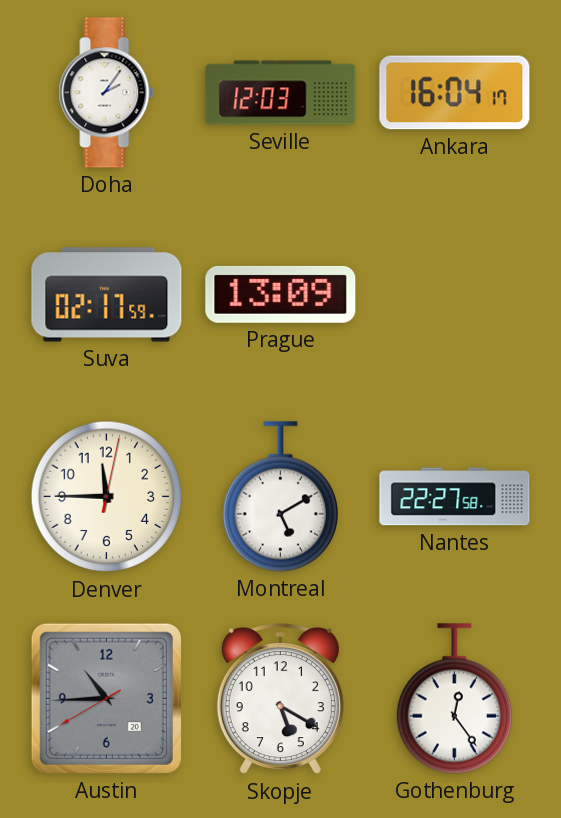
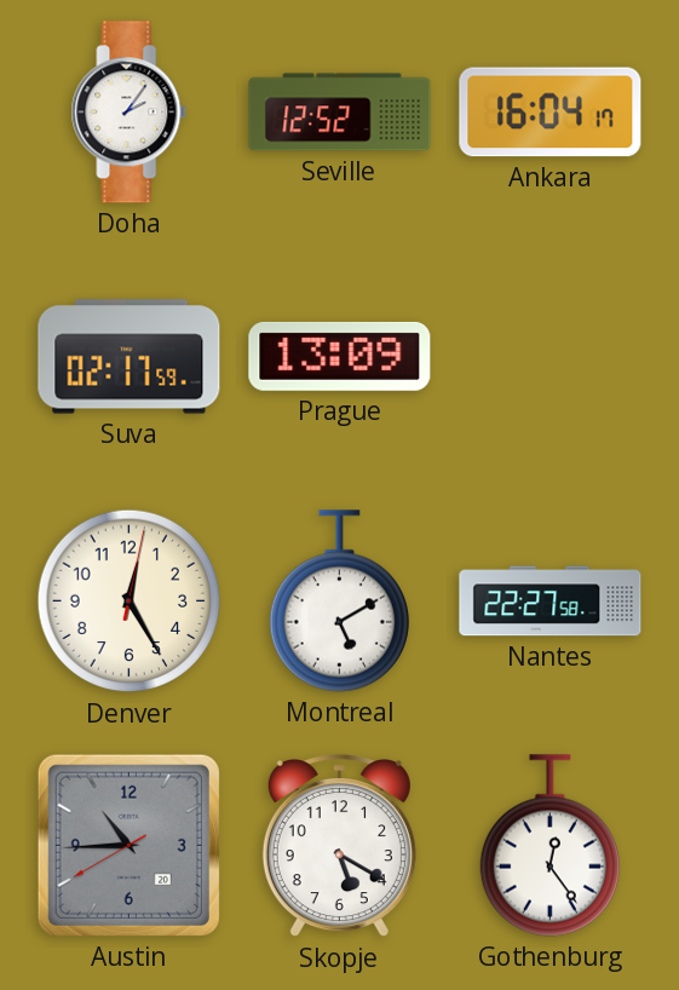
Seville: 12:03 -> 12:52
Denver: 11:45 -> 12:25
